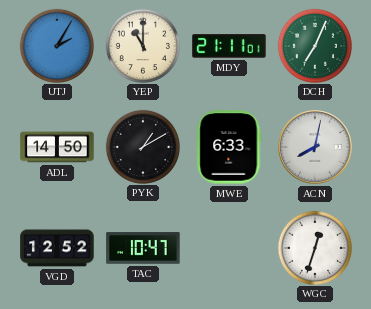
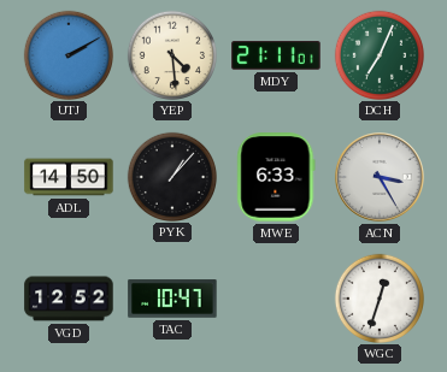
UTJ: 2:05 -> 2:10
YEP: 11:00 -> 4:29
PYK: 1:10 -> 1:07
ACN: 8:02 -> 3:25
